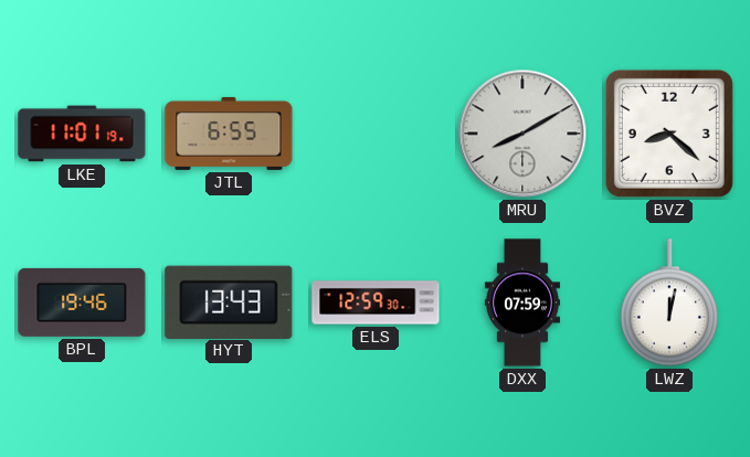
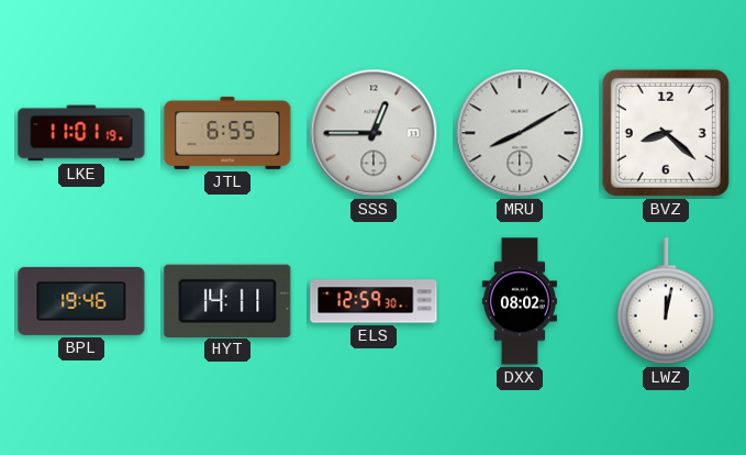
SSS: none -> 12:45
HYT: 13:43 -> 14:11
DXX: 07:59 -> 08:02
